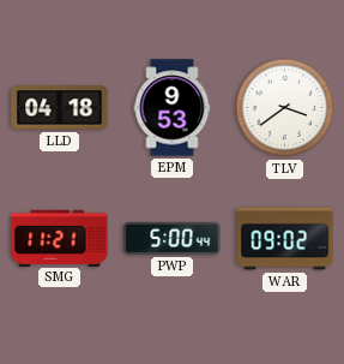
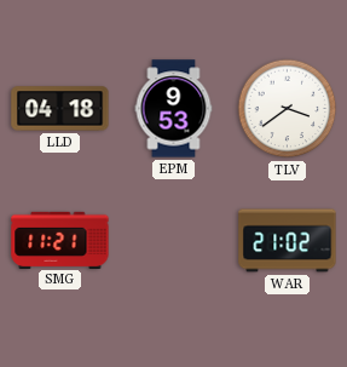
PWP: 5:00 -> none
WAR: 09:02 -> 21:02
